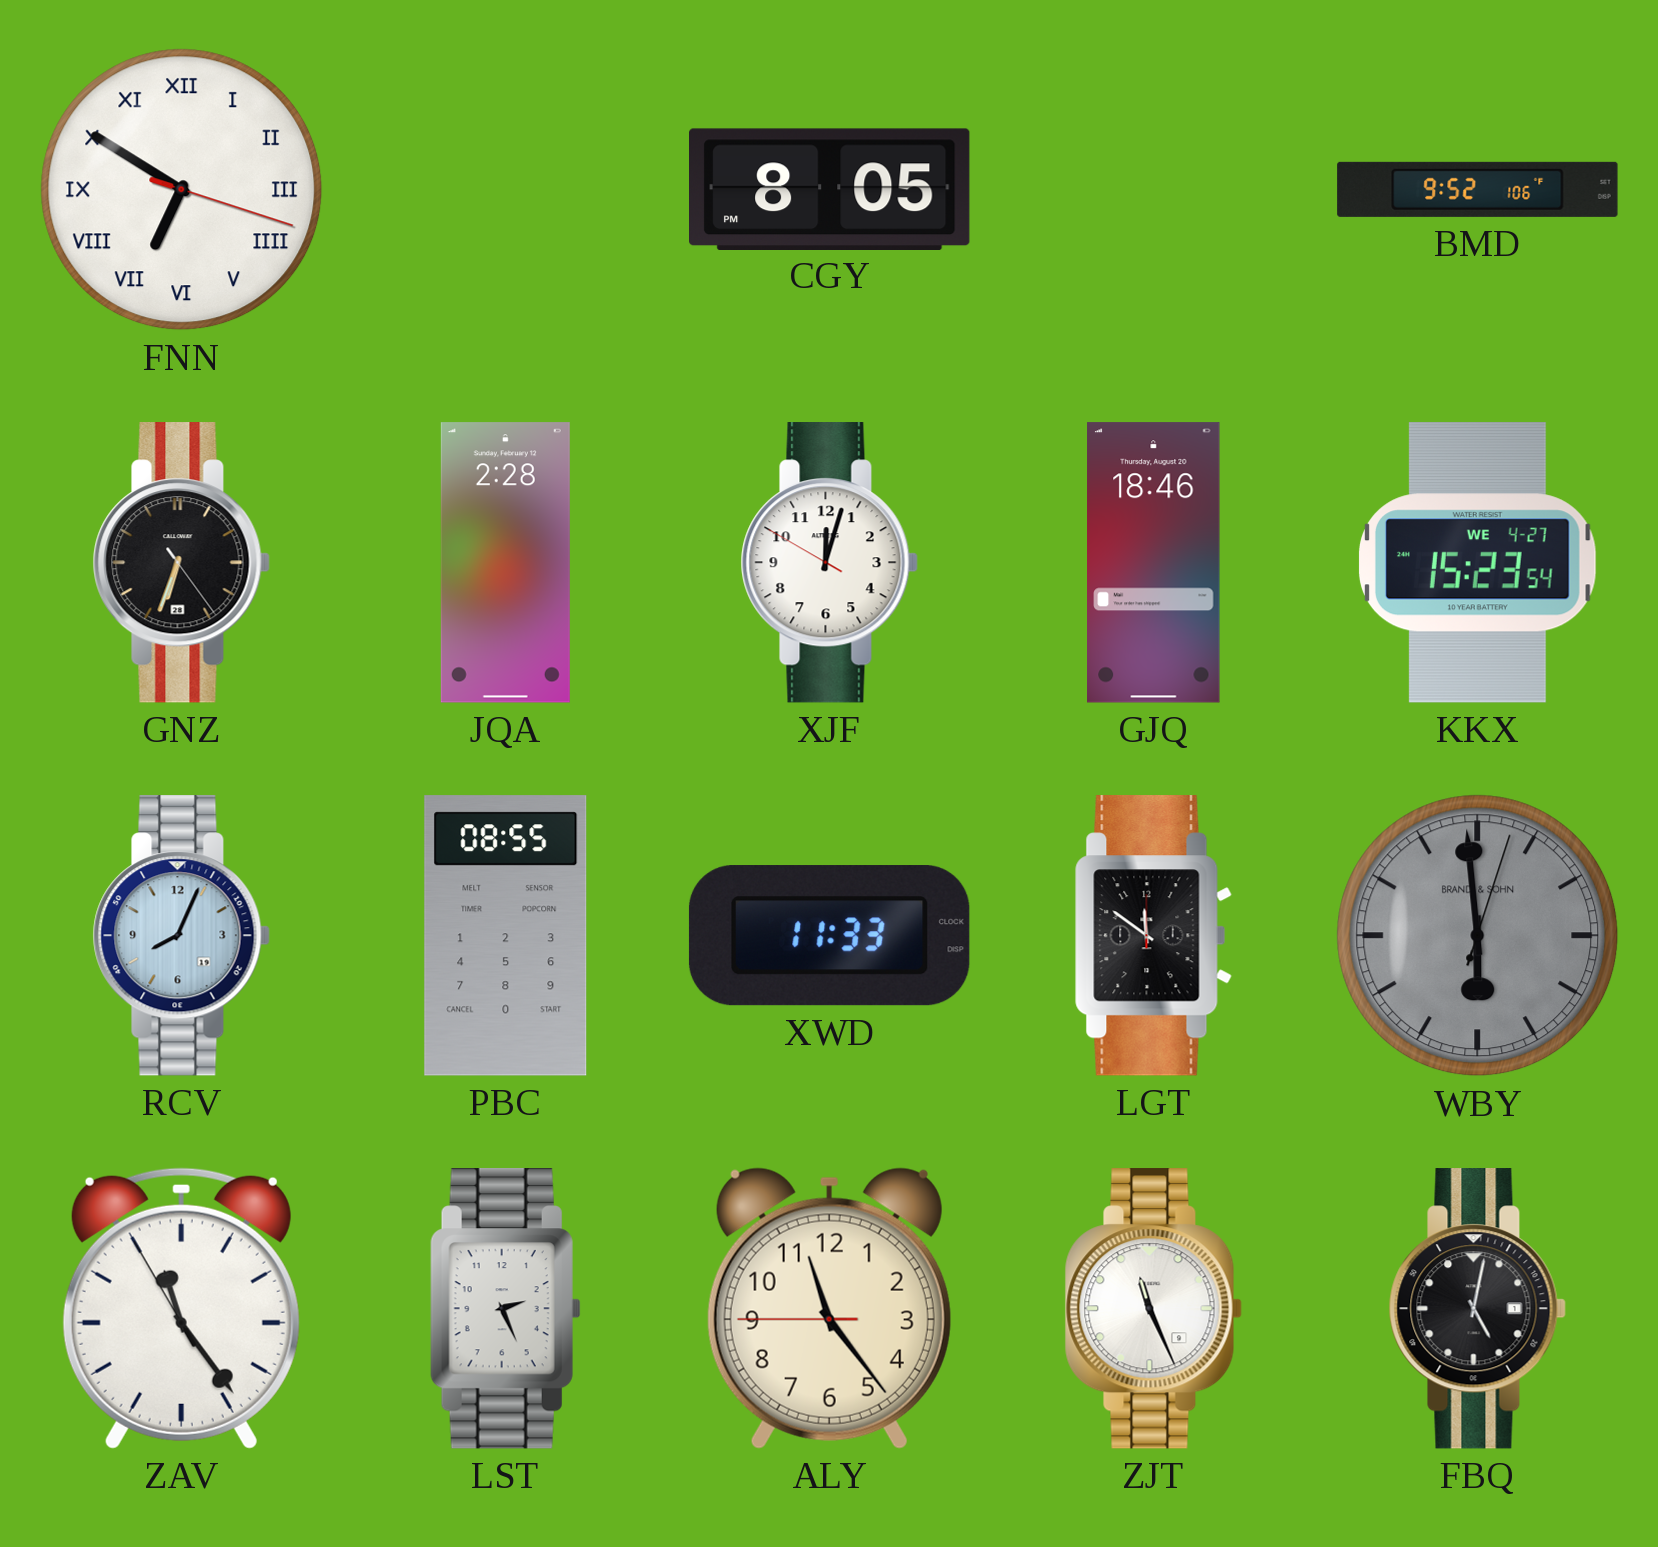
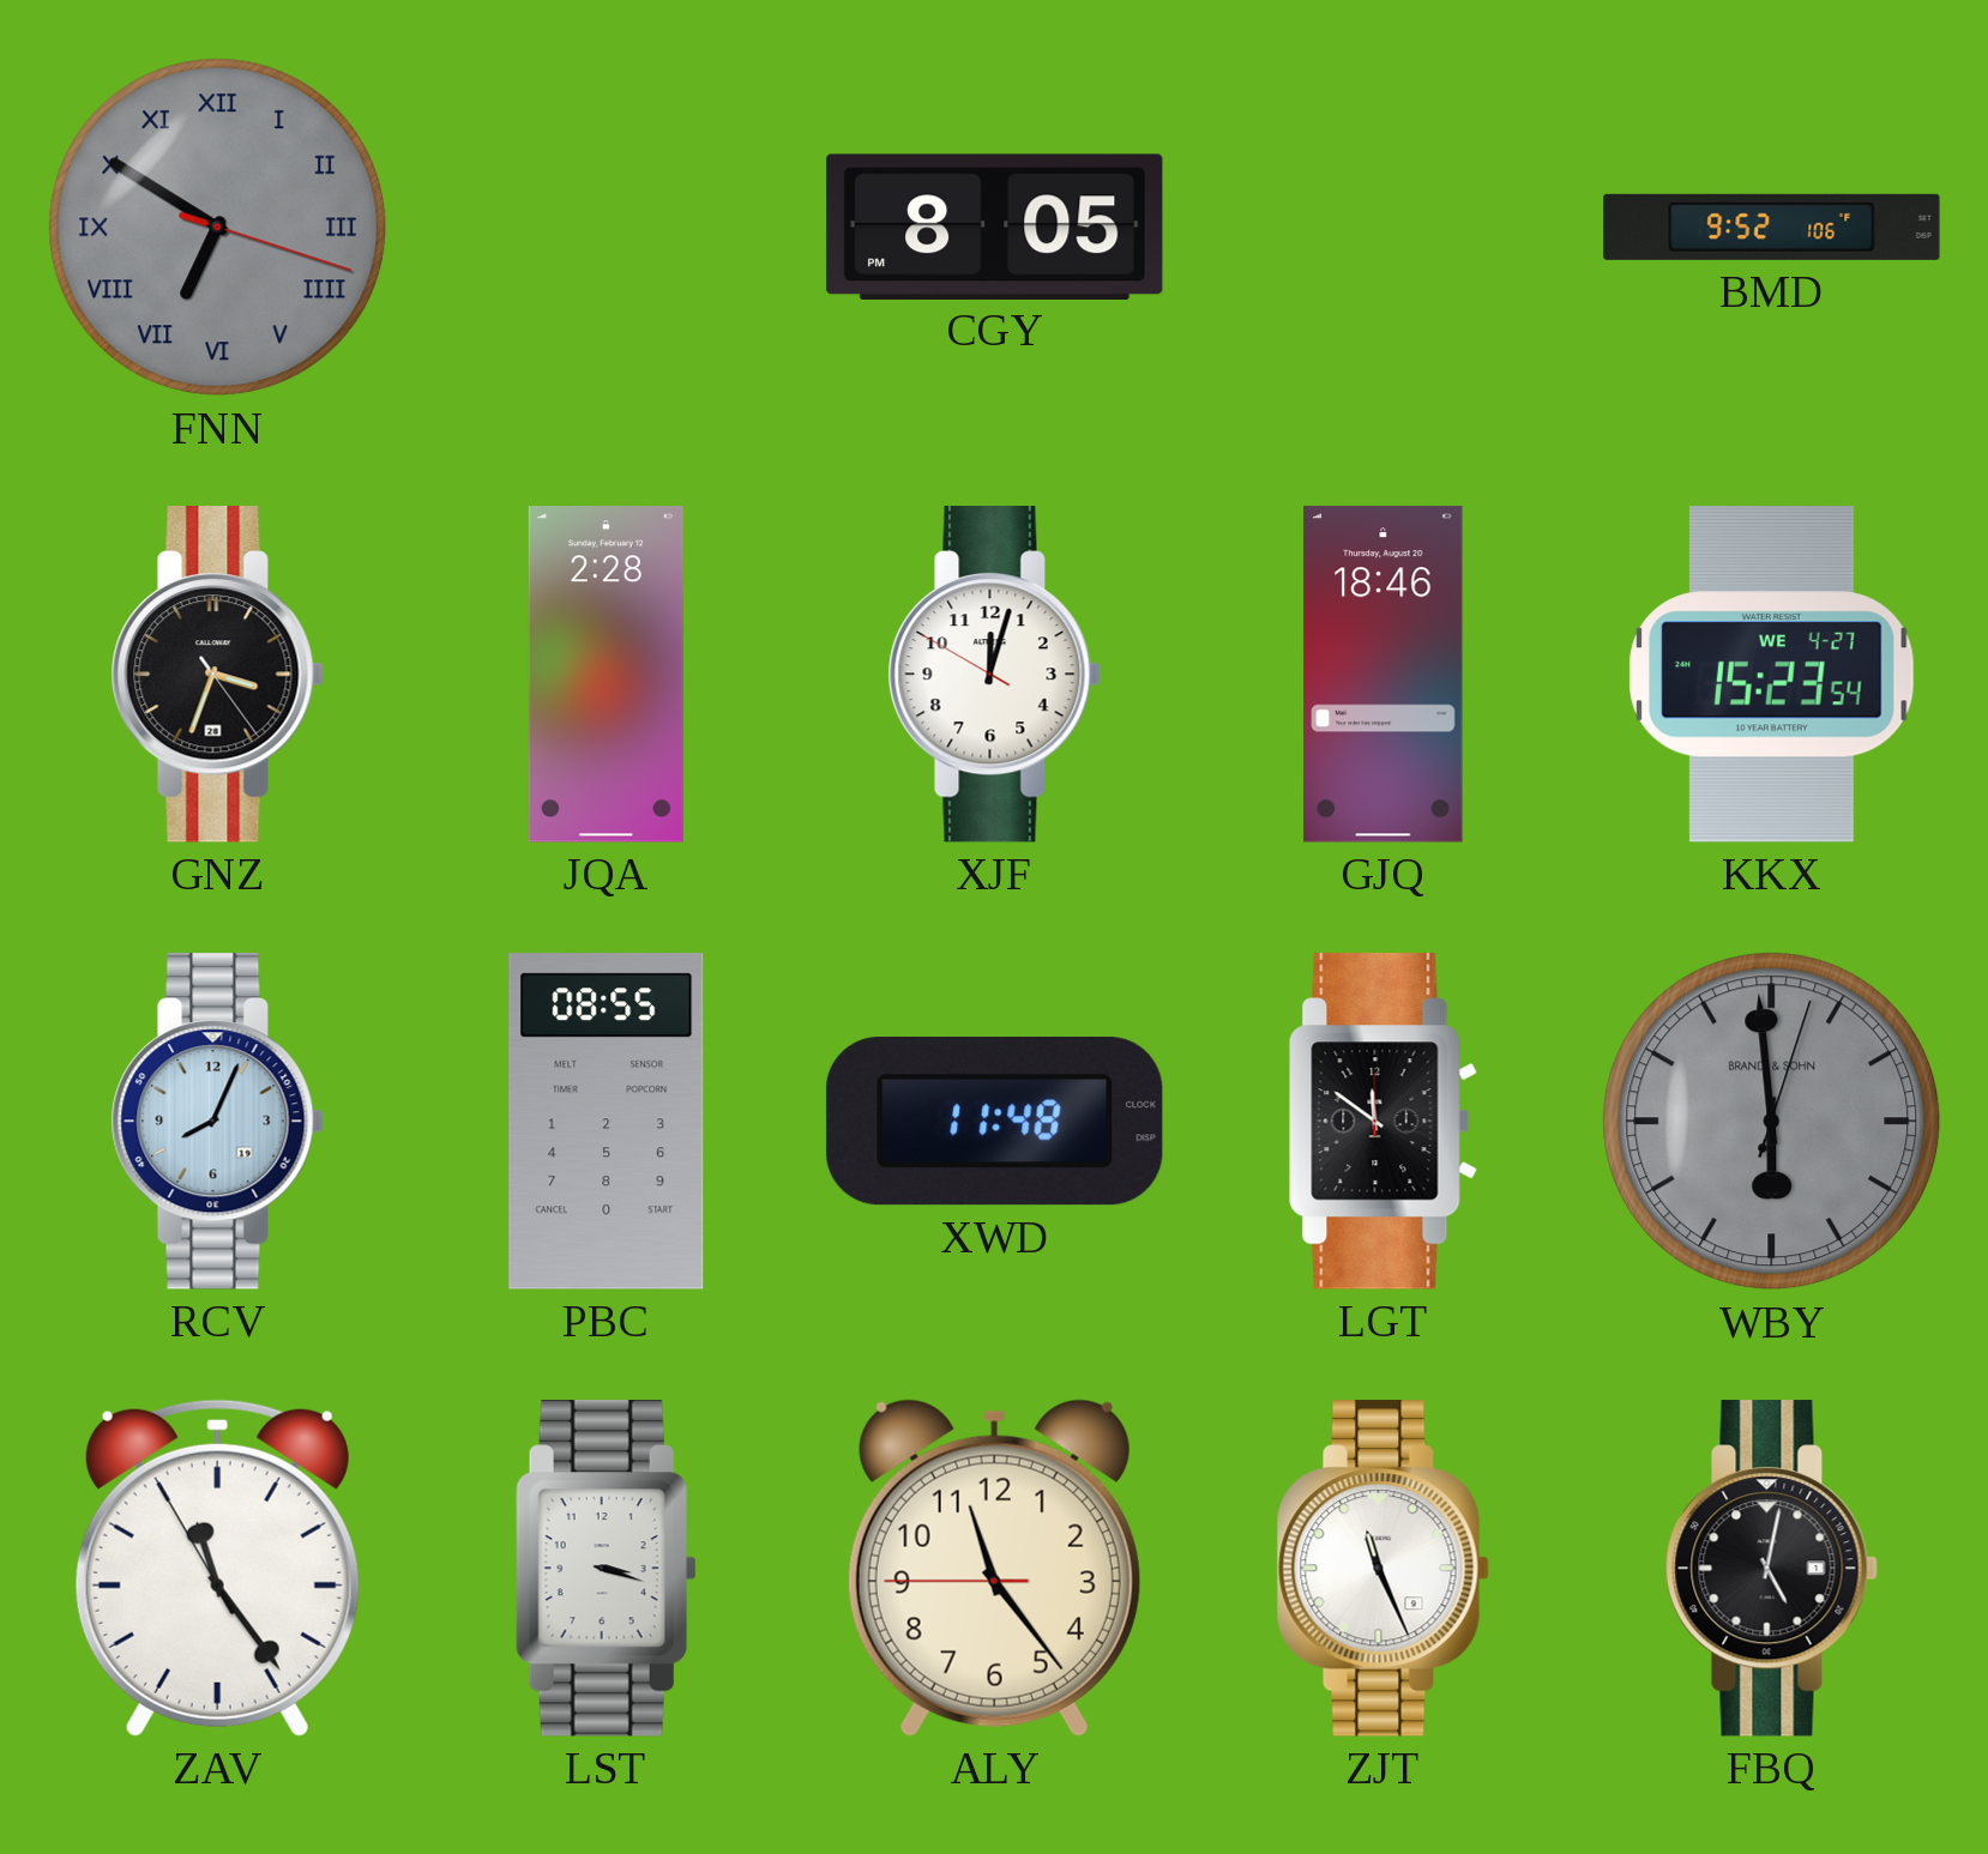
FNN dial: white -> grey
GNZ: 6:33 -> 3:33
XWD: 11:33 -> 11:48
LST: 2:26 -> 3:18
